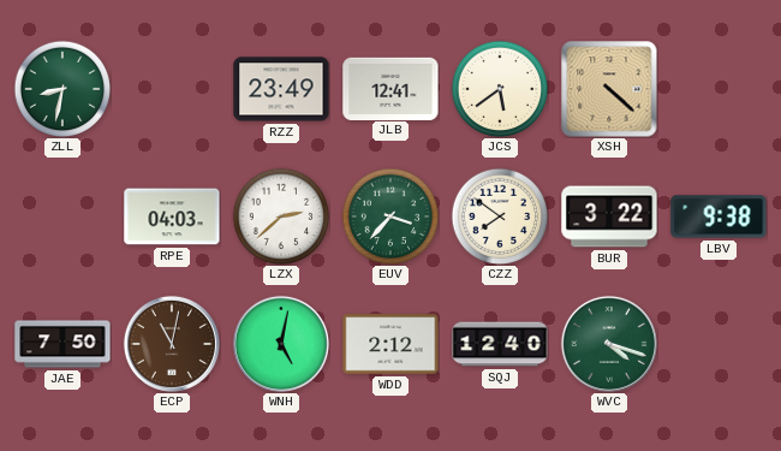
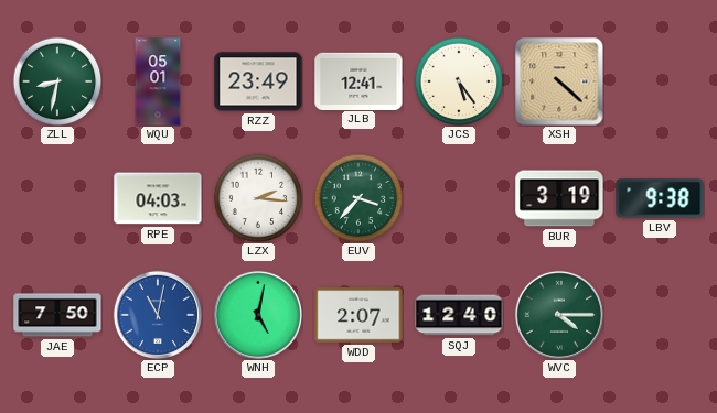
WQU: none -> 05:01
JCS: 5:39 -> 5:24
LZX: 2:38 -> 2:16
CZZ: 7:51 -> none
BUR: 3:22 -> 3:19
ECP dial: brown -> blue
WDD: 2:12 -> 2:07
WVC: 4:18 -> 4:15
